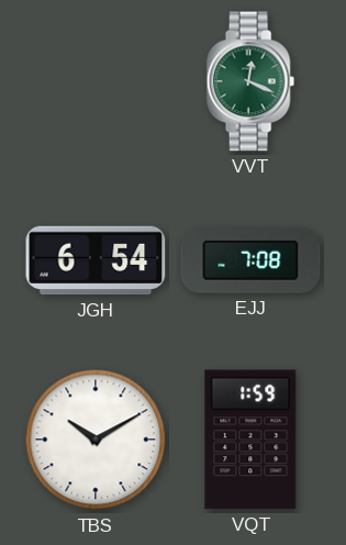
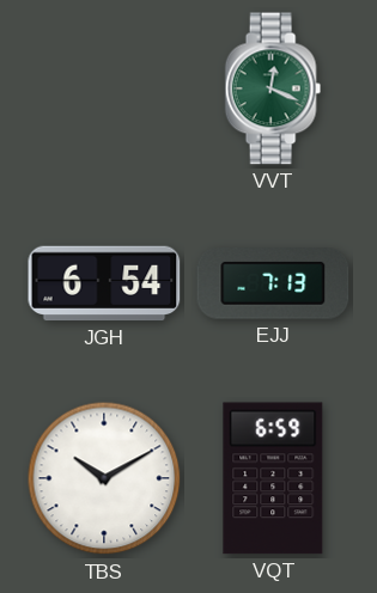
EJJ: 7:08 -> 7:13
VQT: 1:59 -> 6:59
